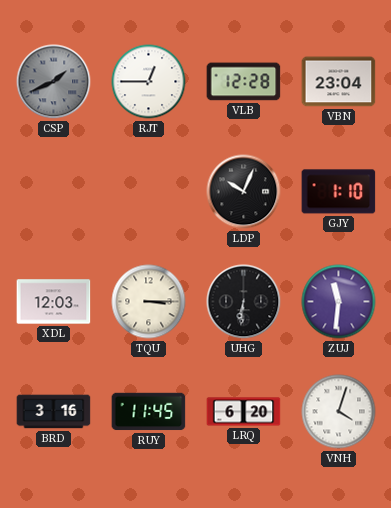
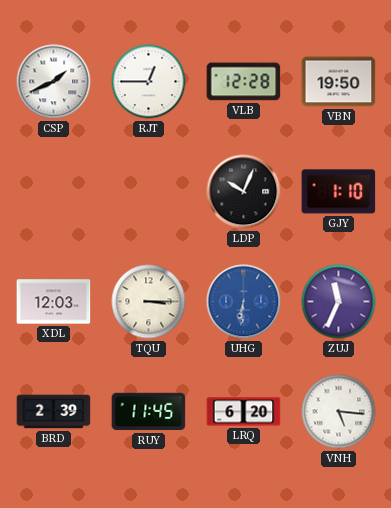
CSP dial: grey -> white
VBN: 23:04 -> 19:50
UHG dial: black -> blue
ZUJ: 11:31 -> 11:34
BRD: 3:16 -> 2:39
VNH: 4:03 -> 5:16
